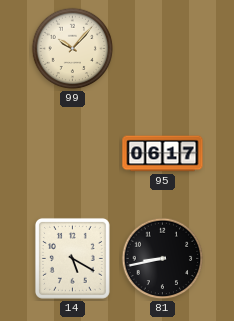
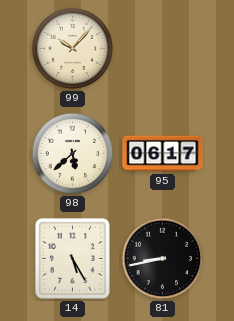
98: none -> 5:38
14: 5:20 -> 5:25
